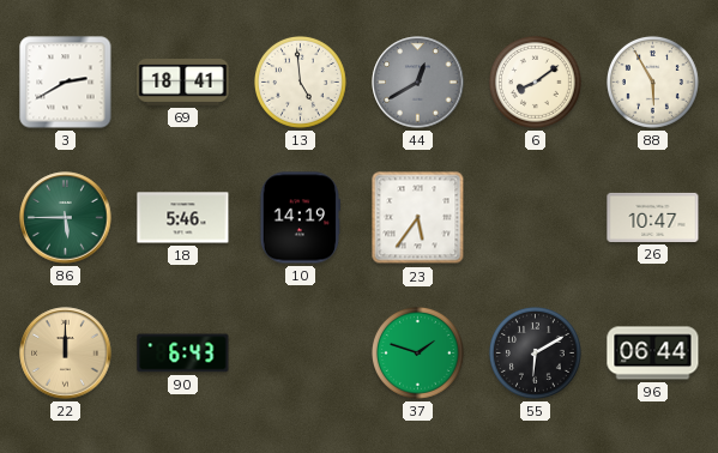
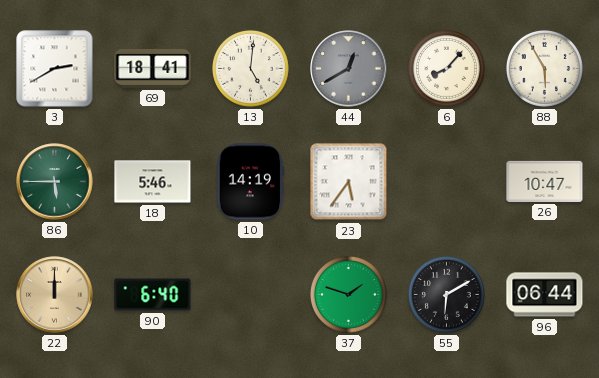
13: 4:59 -> 5:01
6: 8:09 -> 8:07
90: 6:43 -> 6:40
